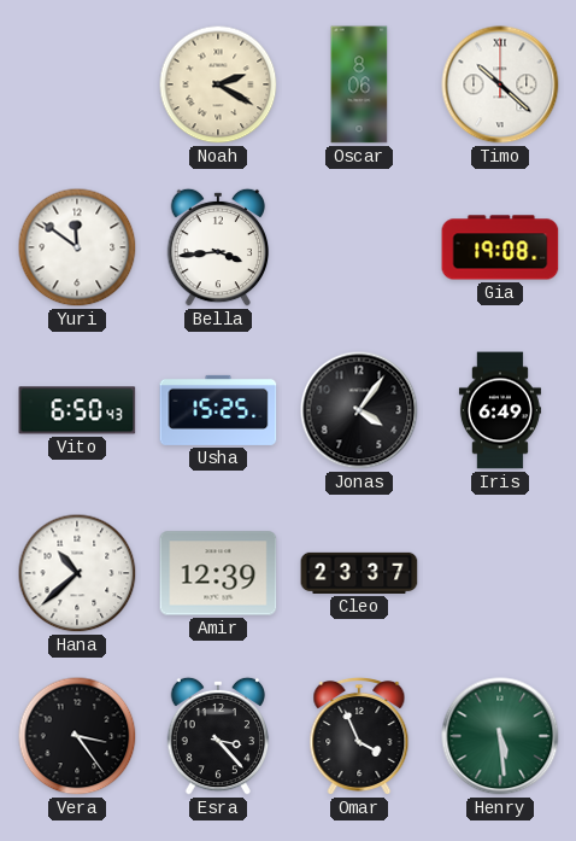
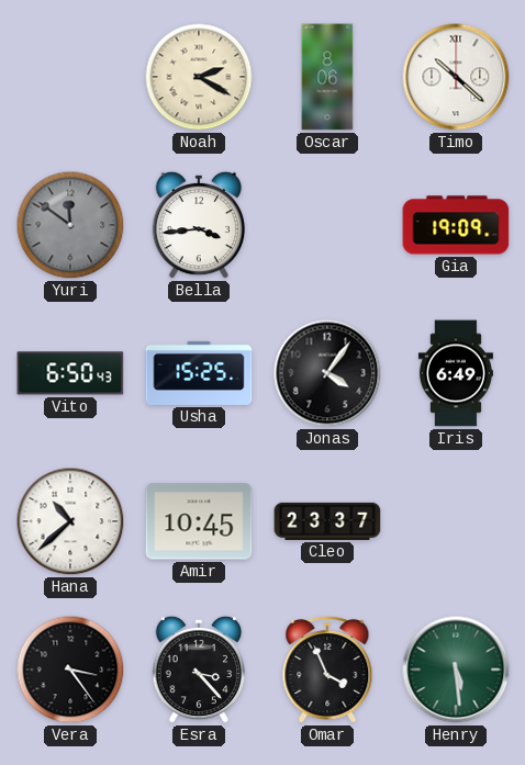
Yuri dial: white -> grey
Gia: 19:08 -> 19:09
Amir: 12:39 -> 10:45
